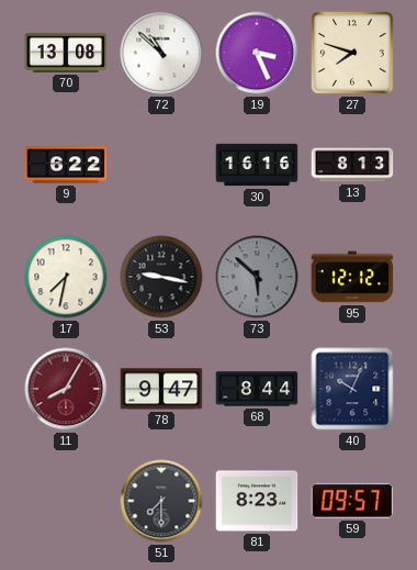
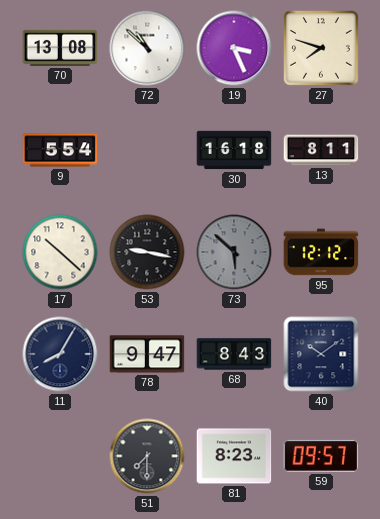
9: 6:22 -> 5:54
30: 16:16 -> 16:18
13: 8:13 -> 8:11
17: 7:32 -> 10:22
11 dial: burgundy -> navy
68: 8:44 -> 8:43
40: 10:04 -> 10:09
